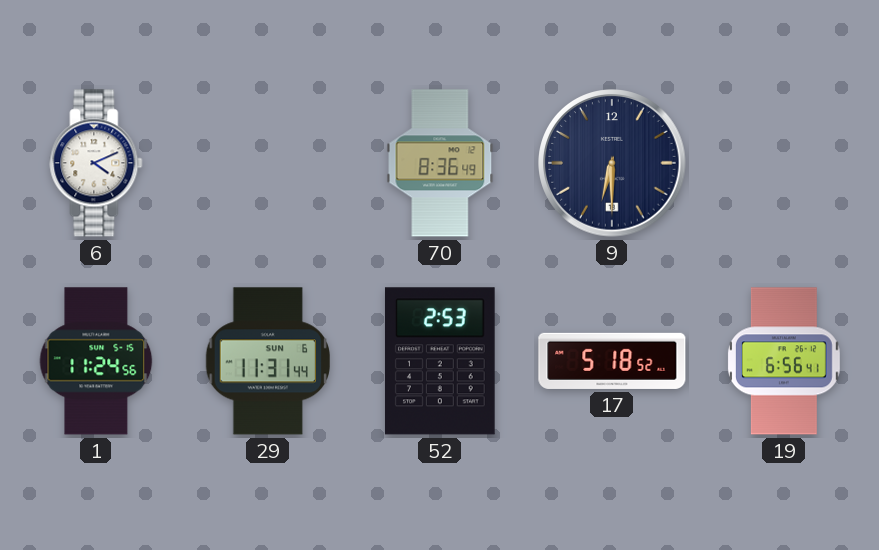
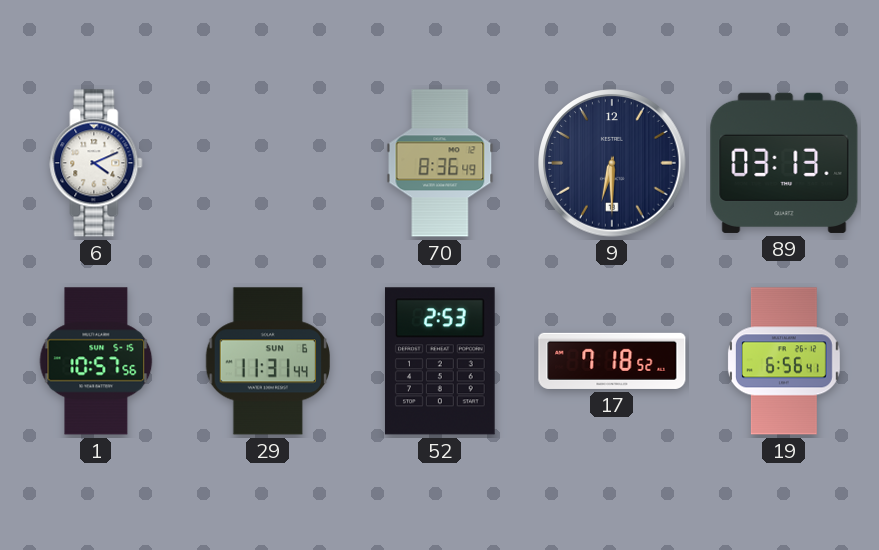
89: none -> 03:13
1: 11:24 -> 10:57
17: 5:18 -> 7:18
